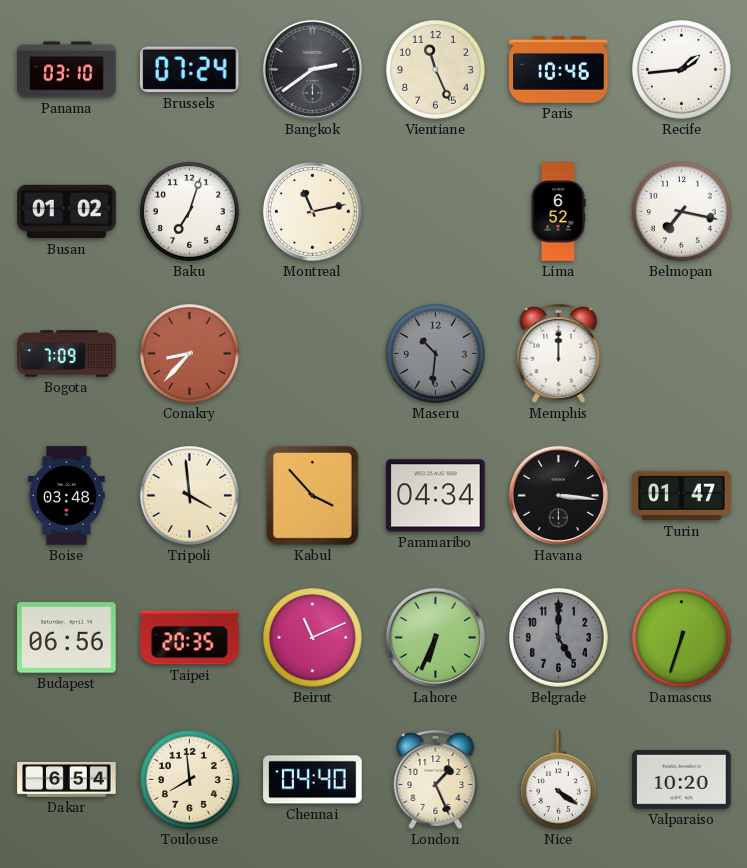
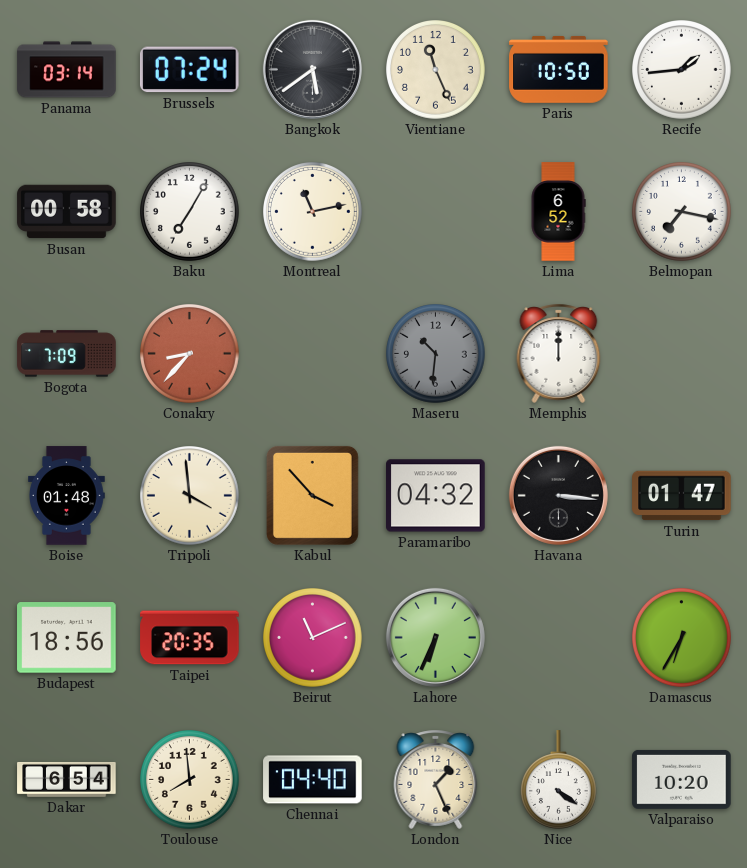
Panama: 03:10 -> 03:14
Bangkok: 2:39 -> 5:39
Paris: 10:46 -> 10:50
Busan: 01:02 -> 00:58
Baku: 7:03 -> 7:05
Boise: 03:48 -> 01:48
Paramaribo: 04:34 -> 04:32
Budapest: 06:56 -> 18:56
Belgrade: 5:00 -> none
Damascus: 6:33 -> 6:35
